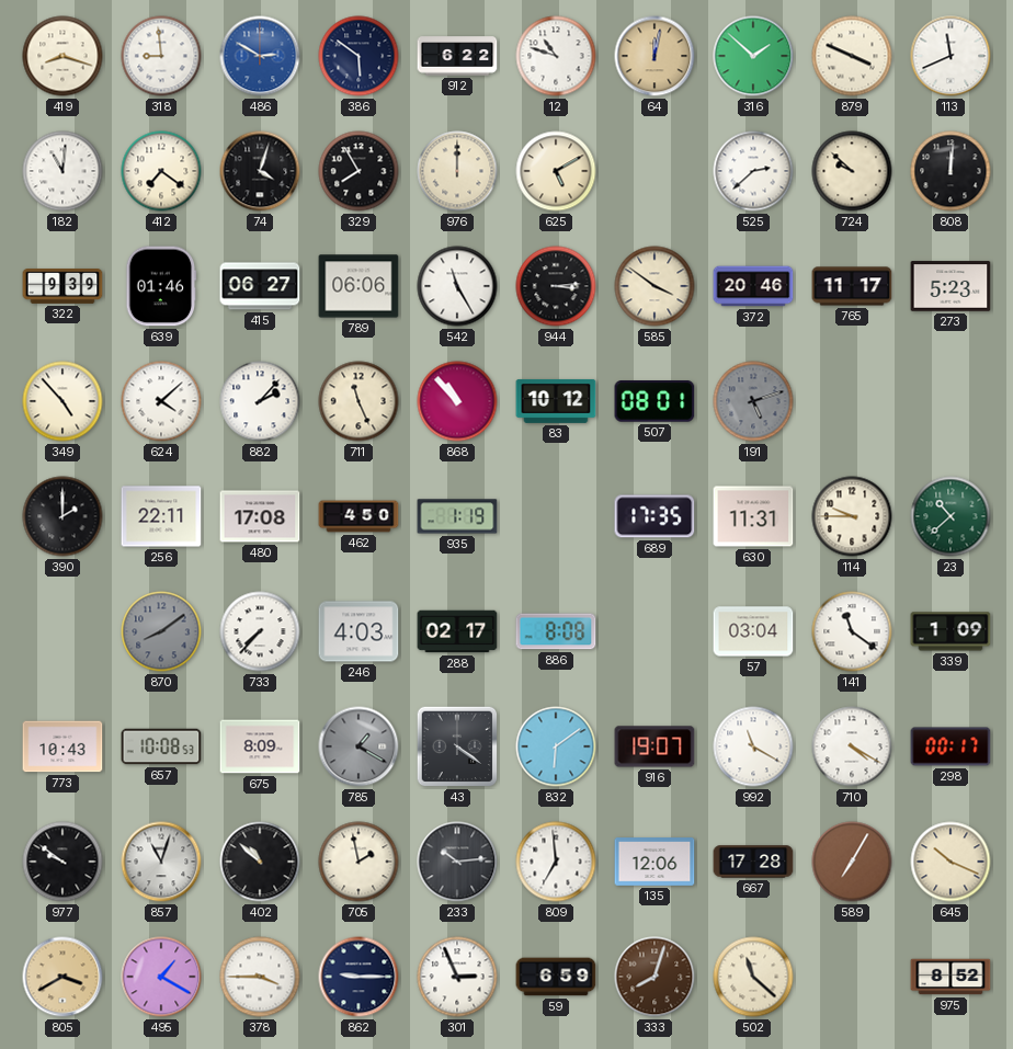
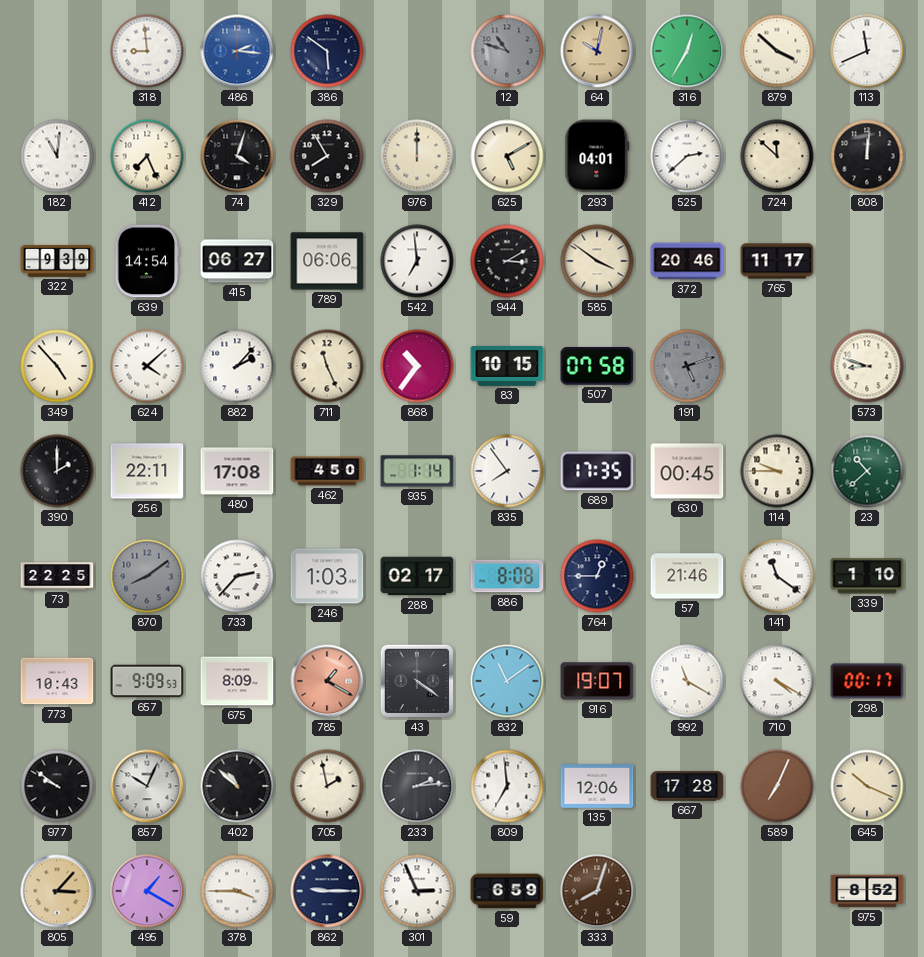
419: 8:18 -> none
486: 2:50 -> 2:16
912: 6:22 -> none
12 dial: white -> grey
64: 12:02 -> 10:02
316: 1:52 -> 12:35
879: 3:49 -> 3:52
412: 7:21 -> 7:26
293: none -> 04:01
724: 9:52 -> 11:52
639: 01:46 -> 14:54
542: 11:25 -> 6:59
944: 3:14 -> 3:10
273: 5:23 -> none
868: 10:53 -> 10:36
83: 10:12 -> 10:15
507: 08:01 -> 07:58
573: none -> 8:48
935: 1:19 -> 1:14
835: none -> 7:54
630: 11:31 -> 00:45
73: none -> 22:25
733: 7:37 -> 2:37
246: 4:03 -> 1:03
764: none -> 12:45
57: 03:04 -> 21:46
339: 1:09 -> 1:10
657: 10:08 -> 9:09
785 dial: grey -> salmon
832: 6:09 -> 11:09
857: 11:03 -> 10:04
233: 10:14 -> 2:14
589: 7:05 -> 7:04
805: 3:40 -> 3:07
502: 11:22 -> none
